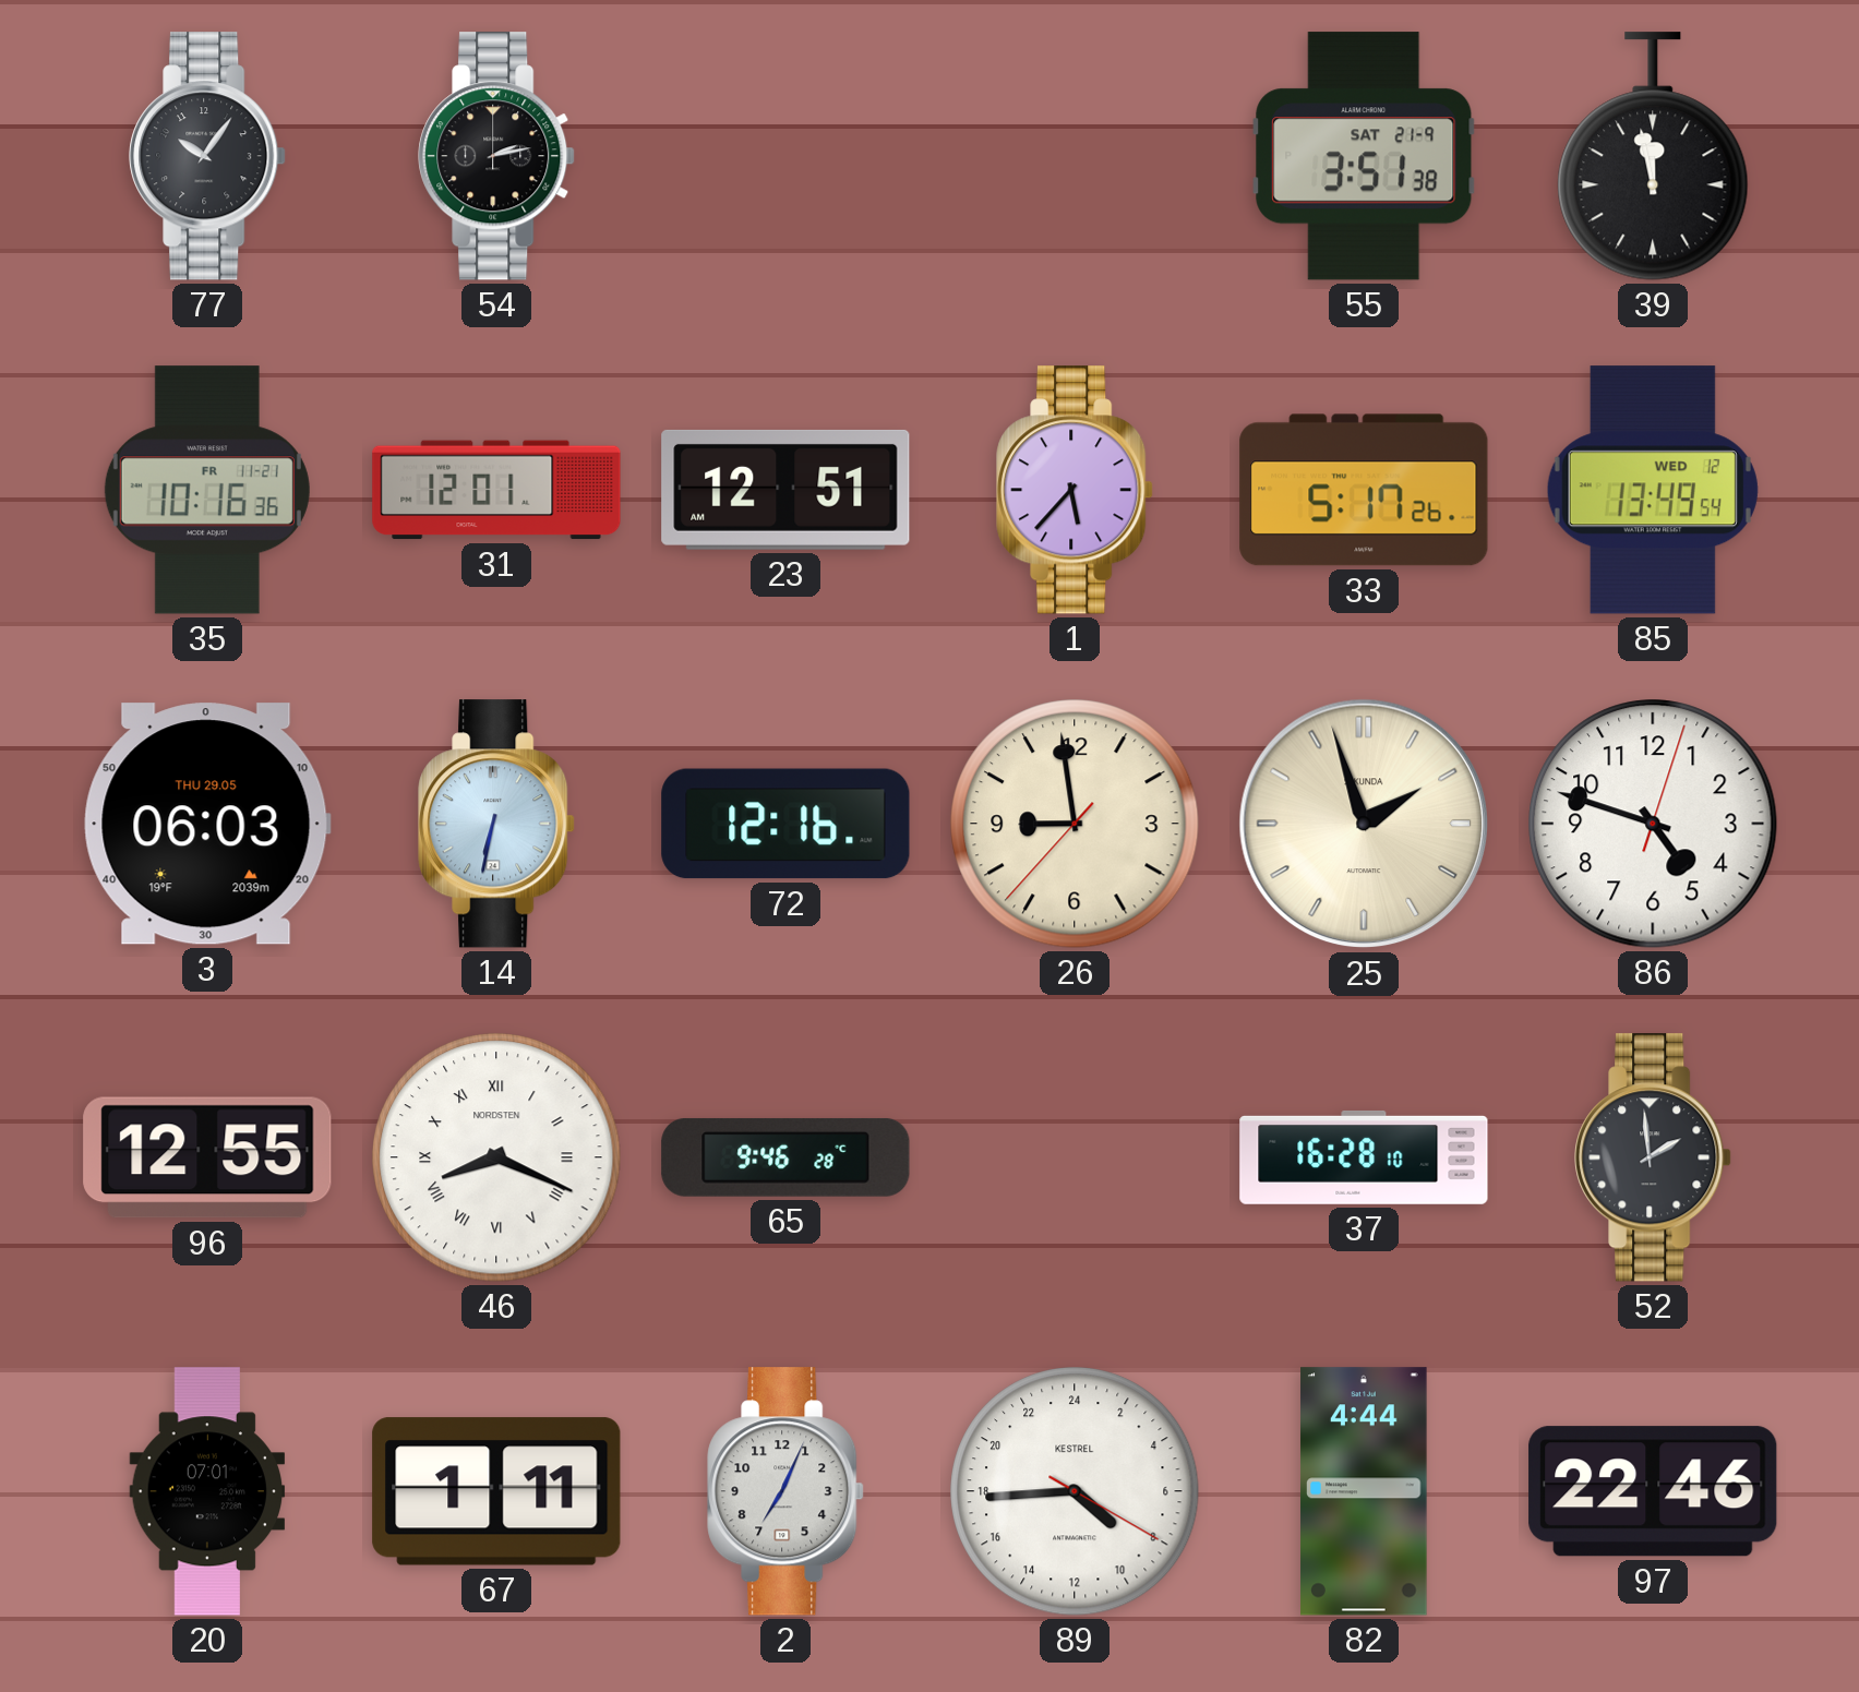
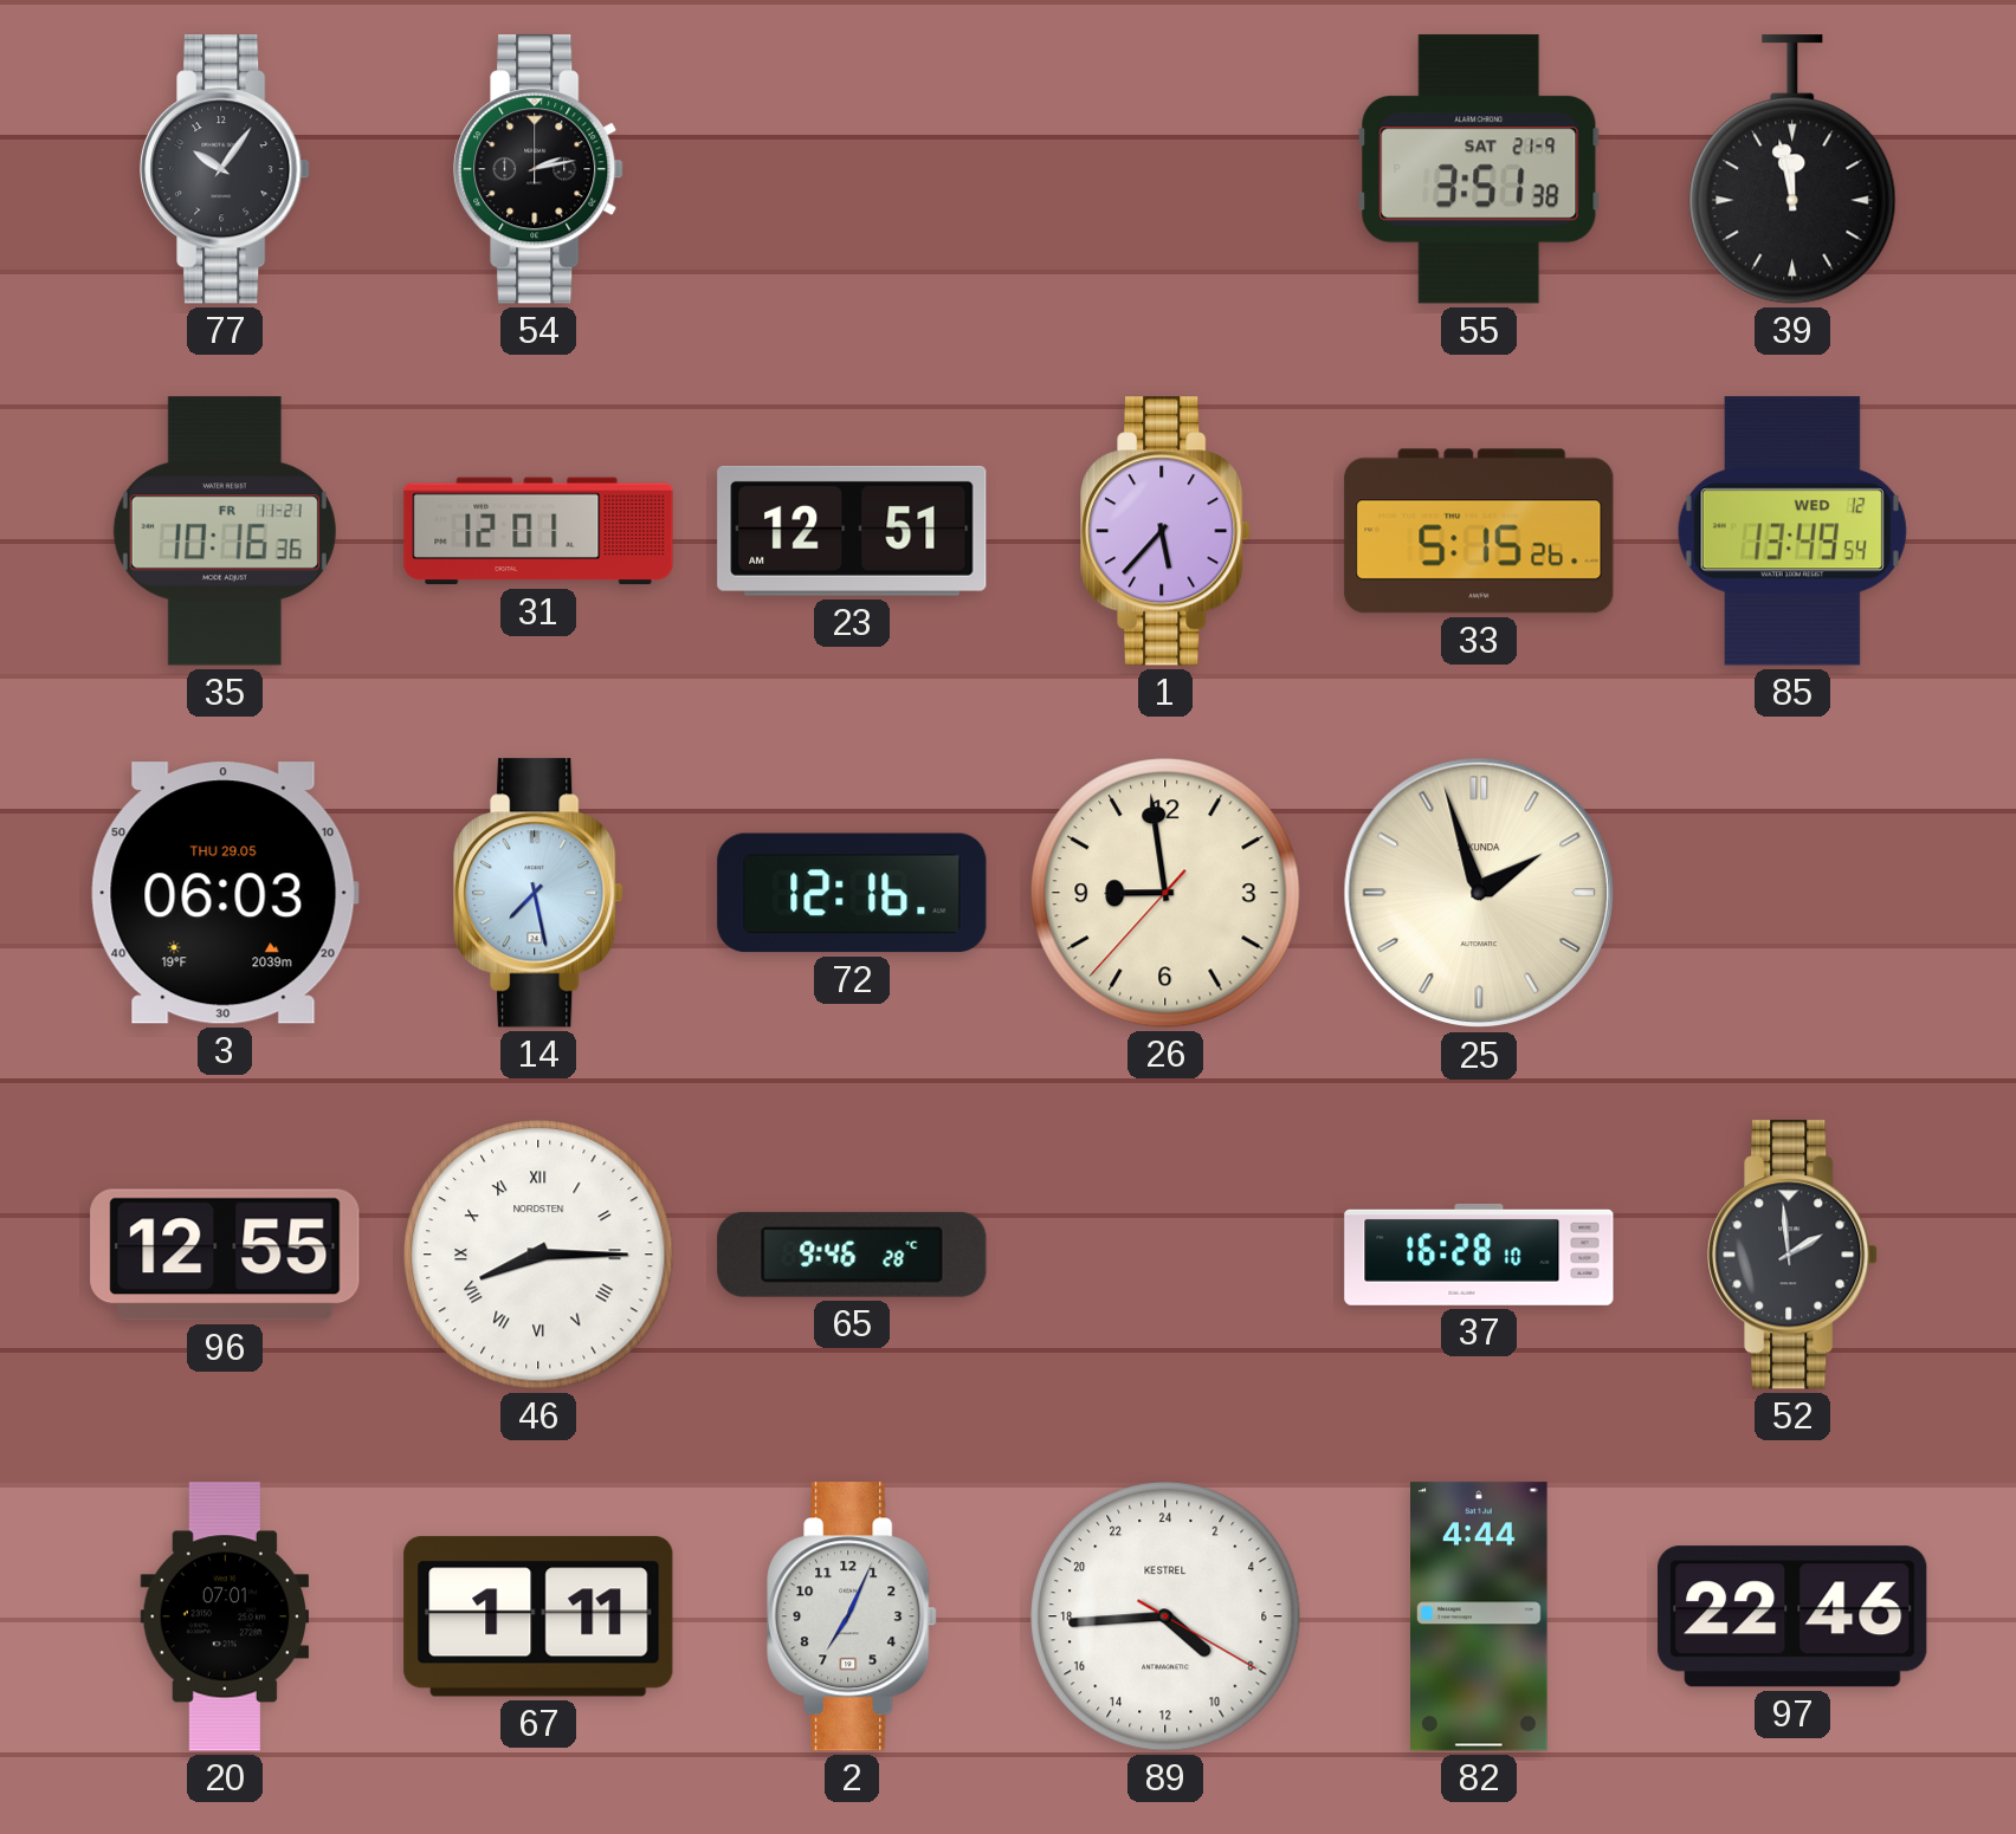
33: 5:17 -> 5:15
14: 6:32 -> 7:28
86: 4:48 -> none
46: 8:19 -> 8:15
